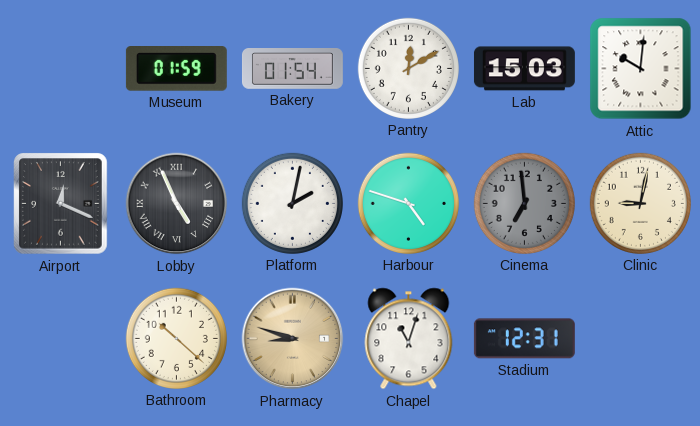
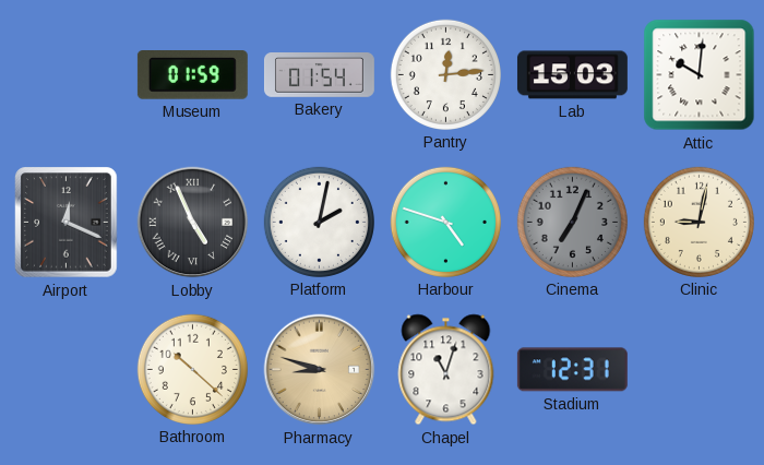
Pantry: 12:10 -> 12:14
Cinema: 6:59 -> 7:04
